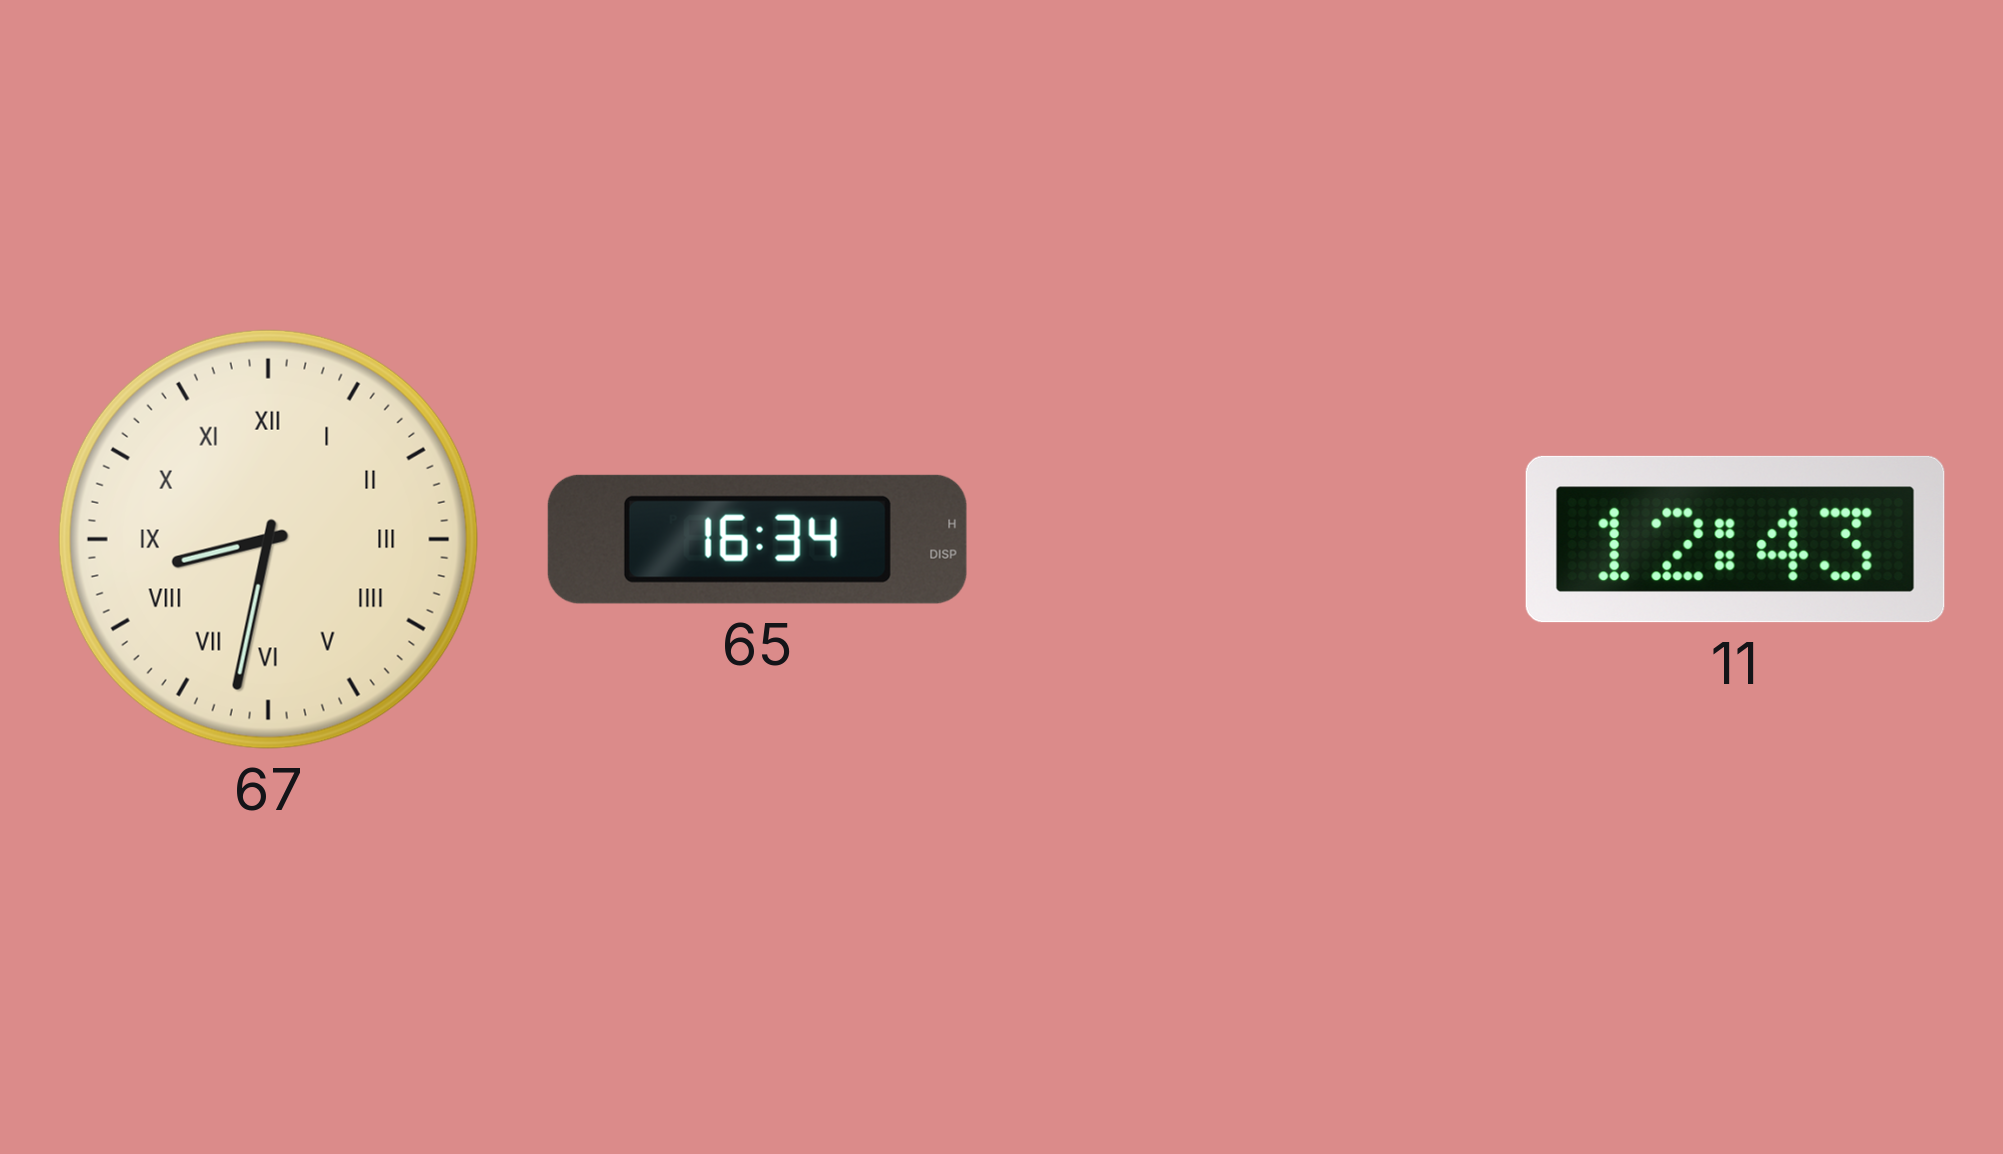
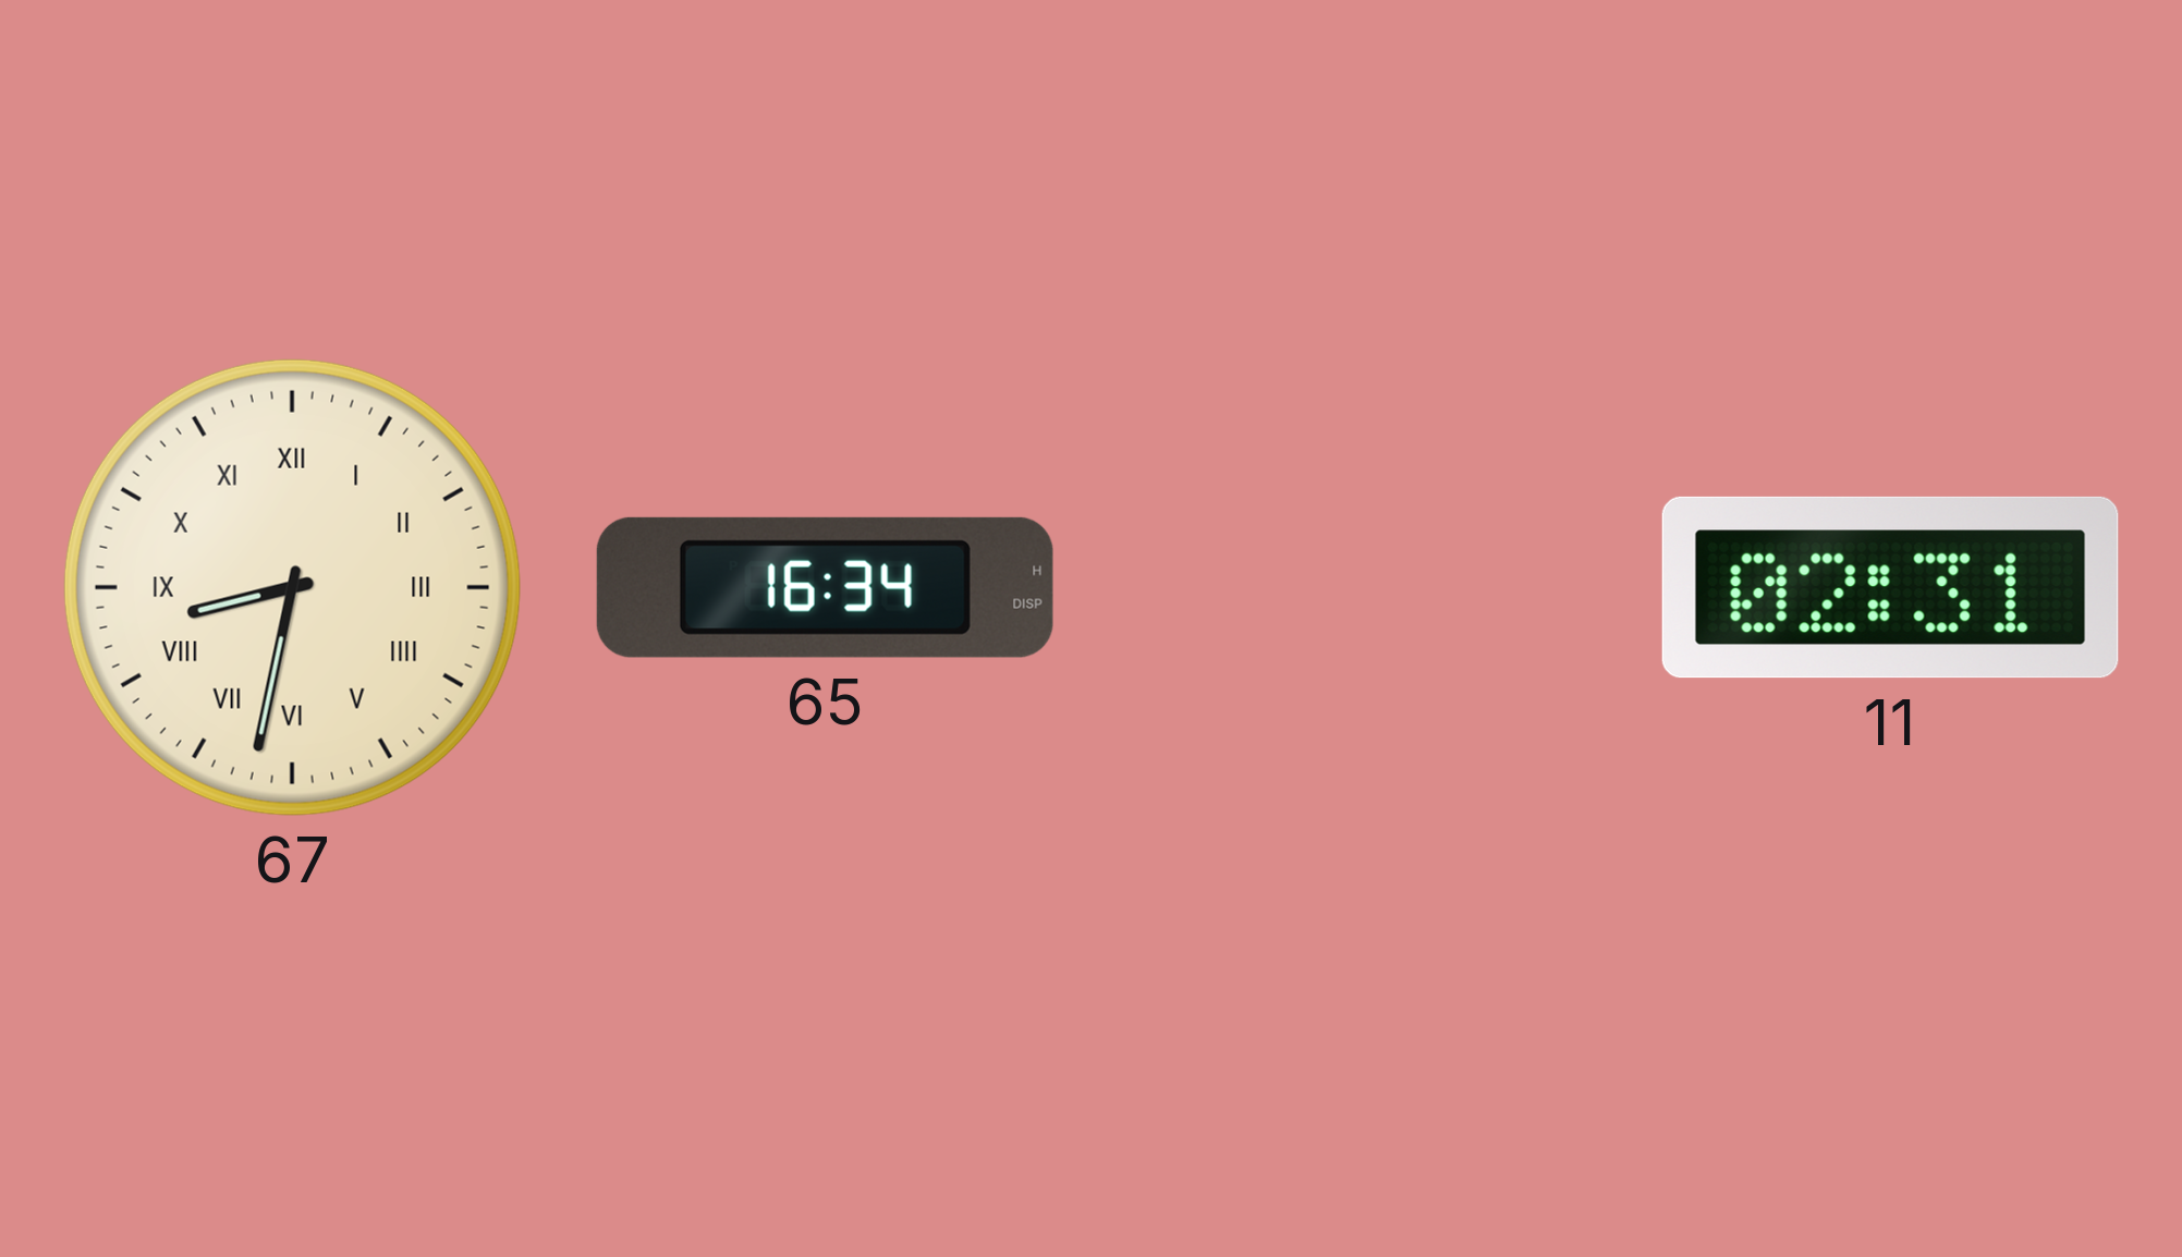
11: 12:43 -> 02:31
